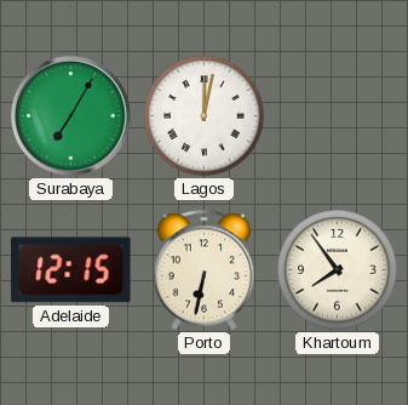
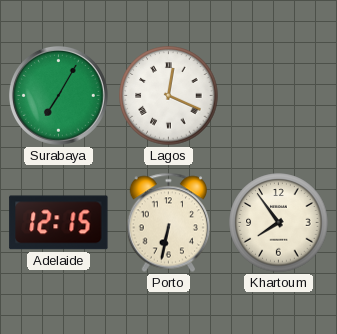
Lagos: 12:02 -> 12:19
